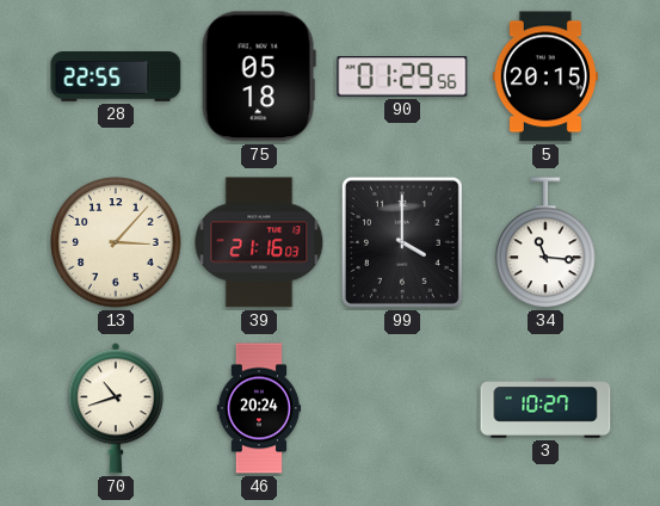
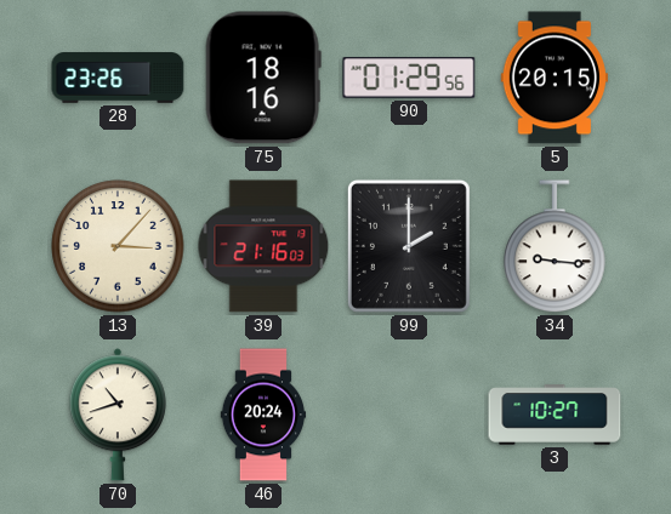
28: 22:55 -> 23:26
75: 05:18 -> 18:16
99: 4:00 -> 2:00
34: 11:16 -> 9:16
